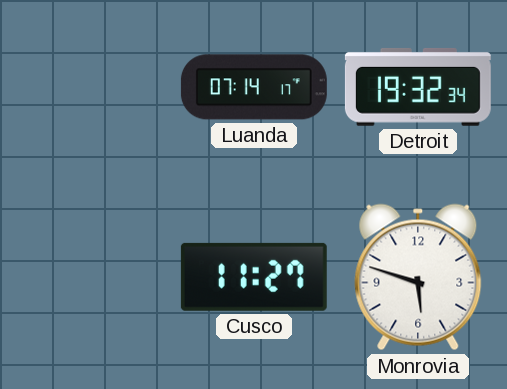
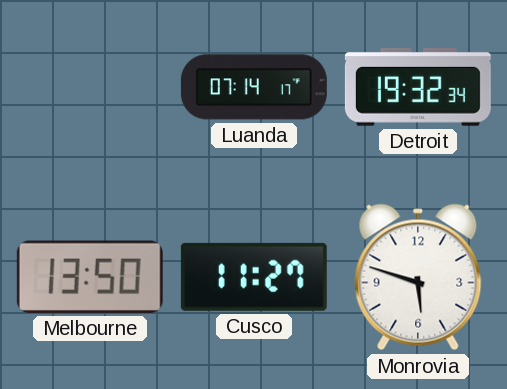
Melbourne: none -> 13:50
